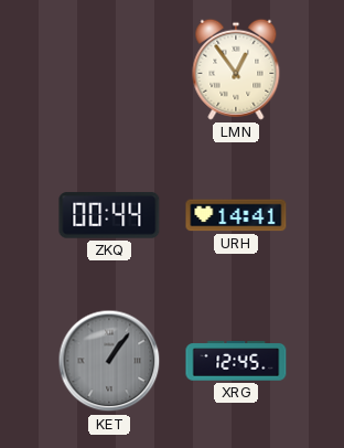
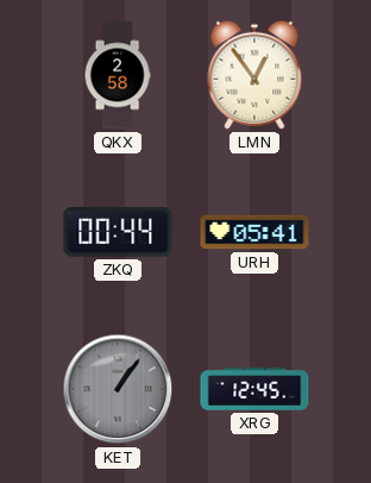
QKX: none -> 2:58
URH: 14:41 -> 05:41
